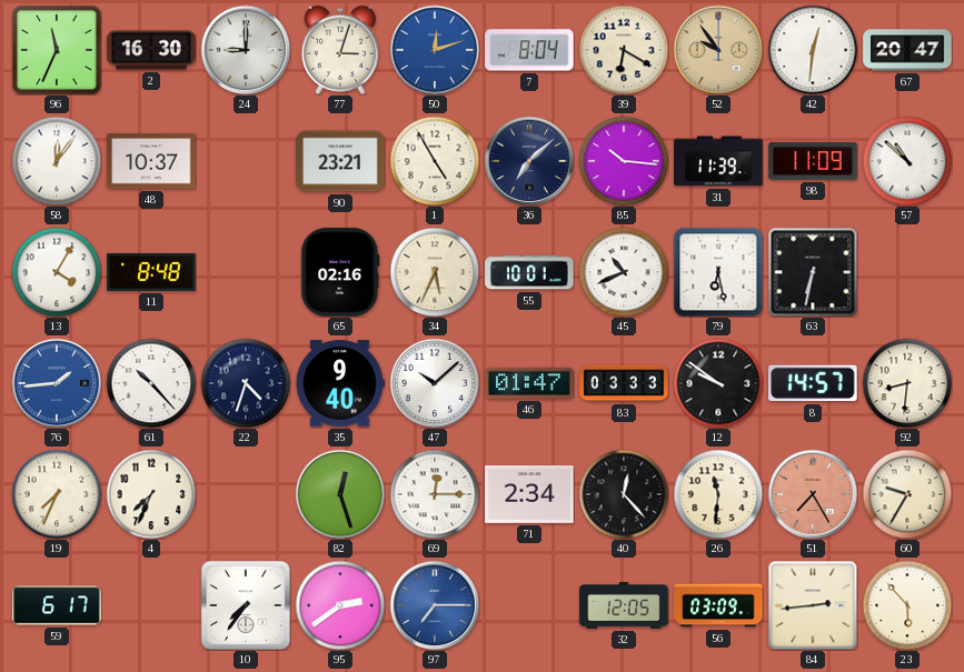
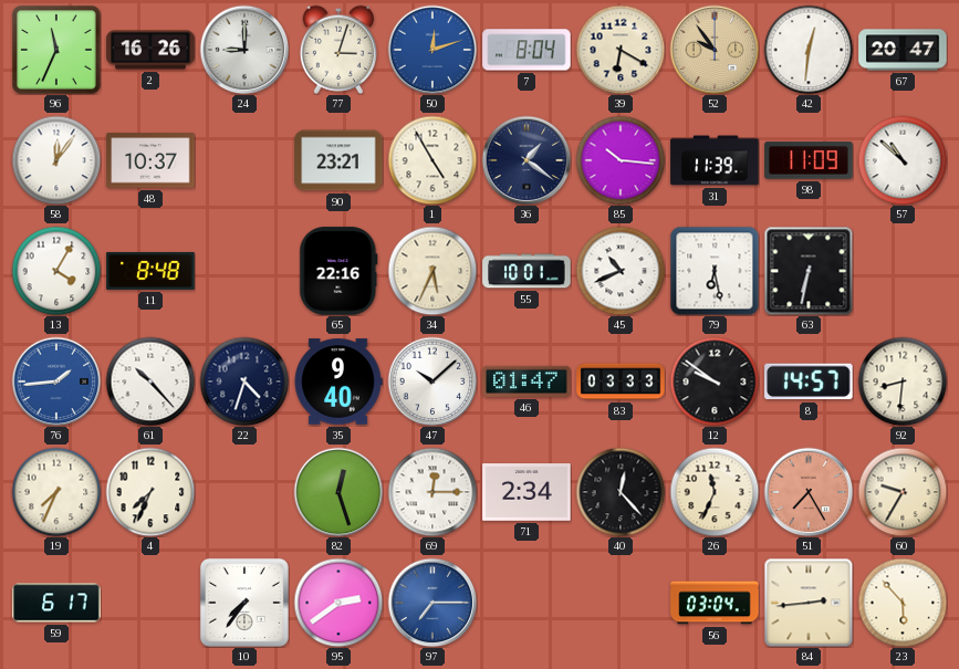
2: 16:30 -> 16:26
36: 7:08 -> 1:21
65: 02:16 -> 22:16
26: 11:31 -> 11:34
32: 12:05 -> none
56: 03:09 -> 03:04
